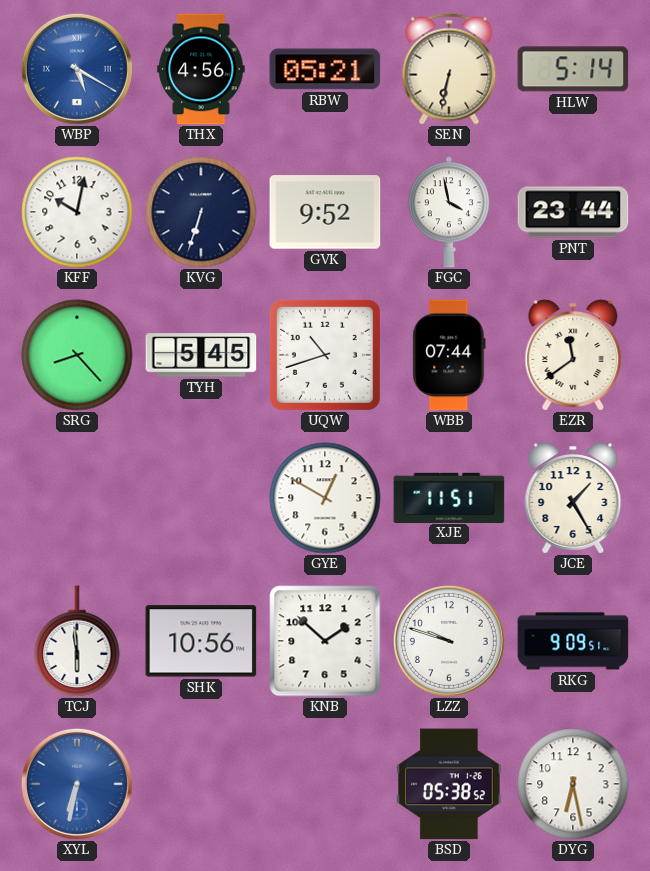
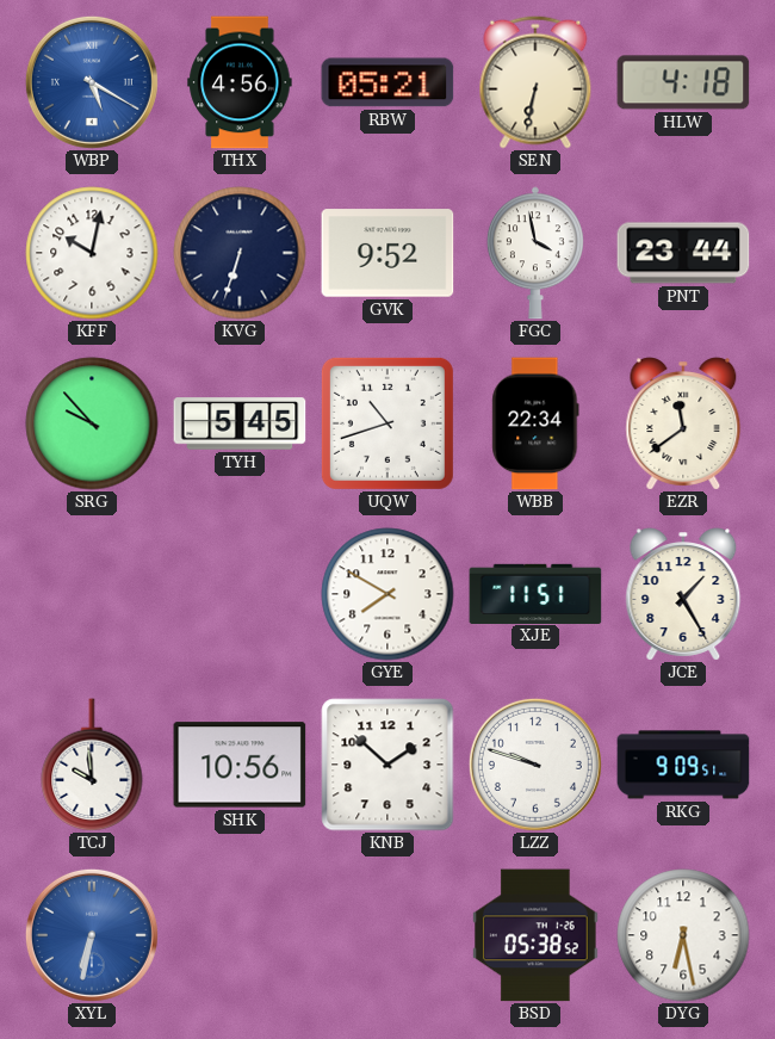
HLW: 5:14 -> 4:18
SRG: 8:23 -> 9:53
WBB: 07:44 -> 22:34
GYE: 12:50 -> 7:50
TCJ: 5:59 -> 9:59
